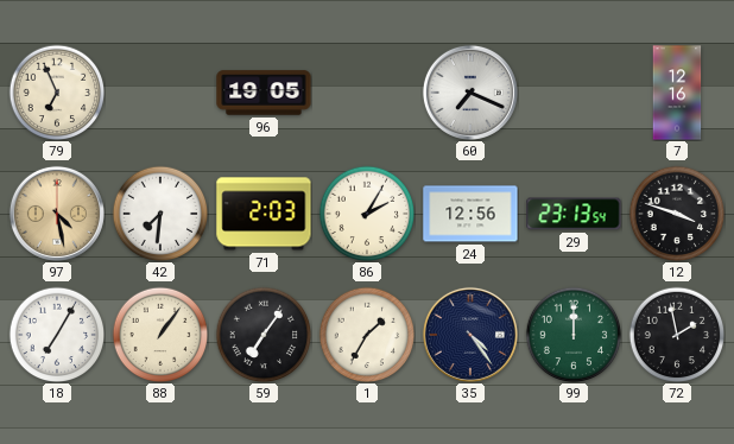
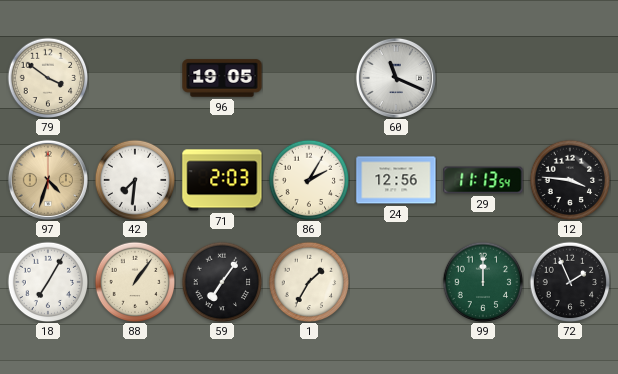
79: 6:56 -> 3:51
60: 7:19 -> 11:19
7: 12:16 -> none
97: 4:28 -> 4:33
29: 23:13 -> 11:13
12: 3:48 -> 3:46
35: 4:24 -> none
72: 1:58 -> 1:56
